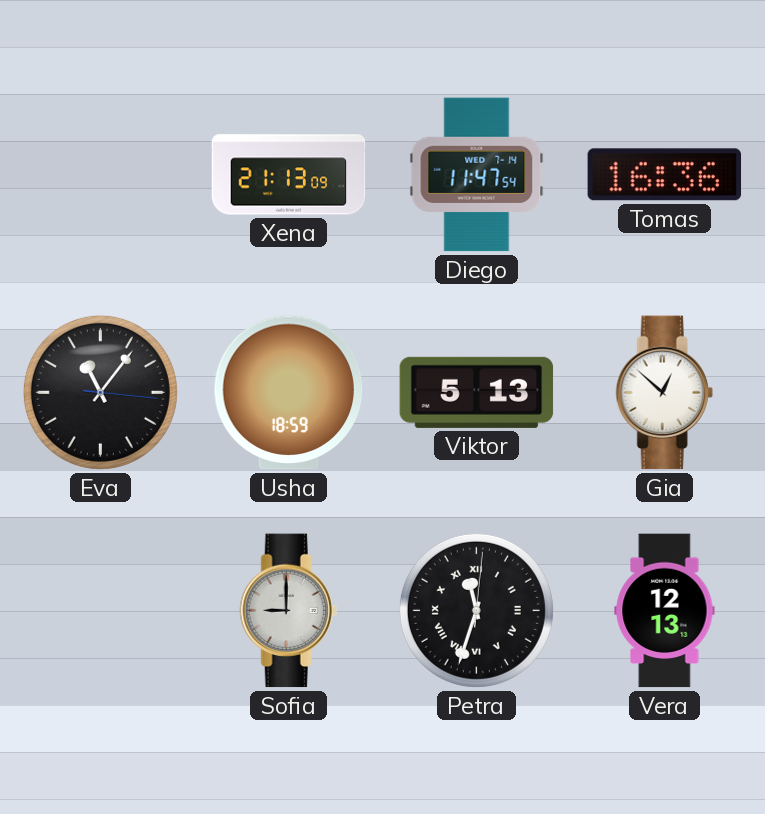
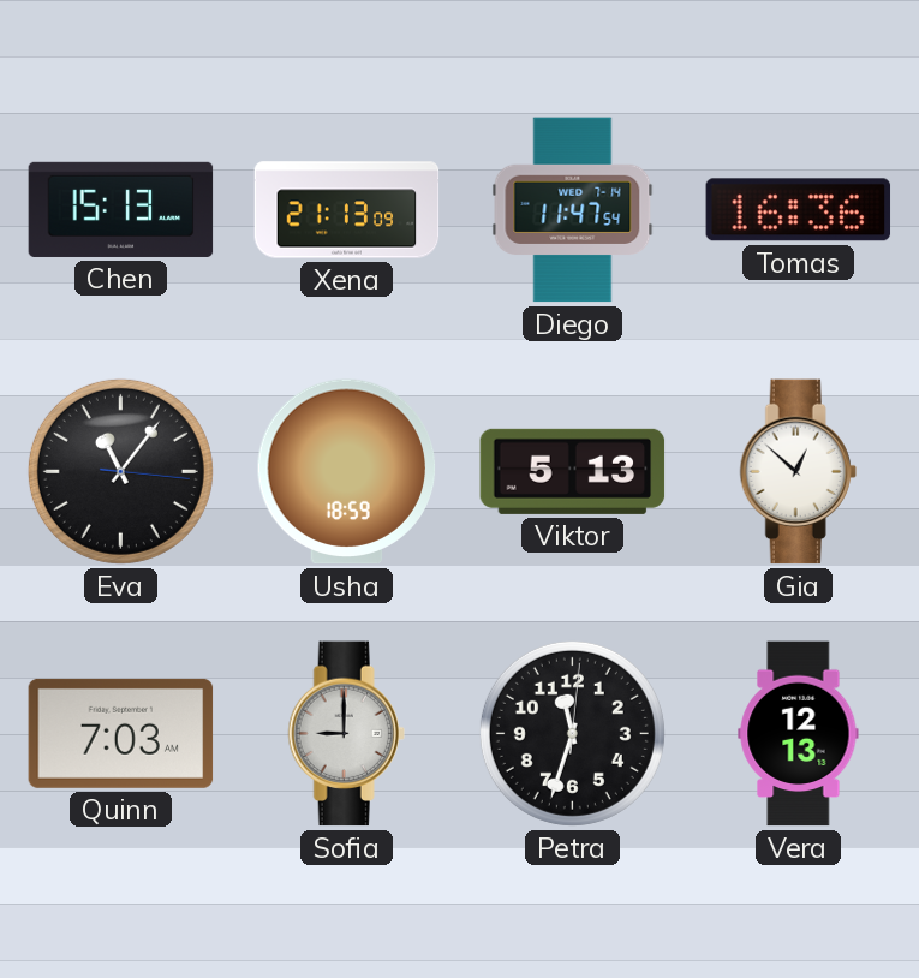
Chen: none -> 15:13
Quinn: none -> 7:03
Petra numerals: Roman -> Arabic
